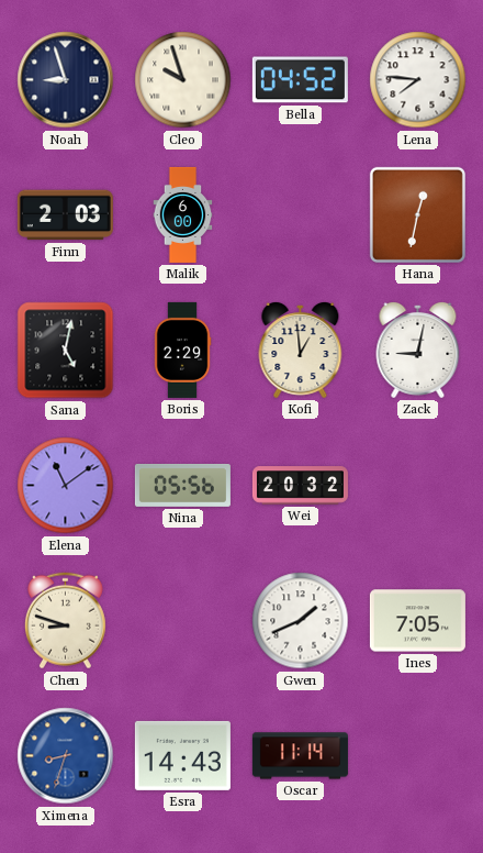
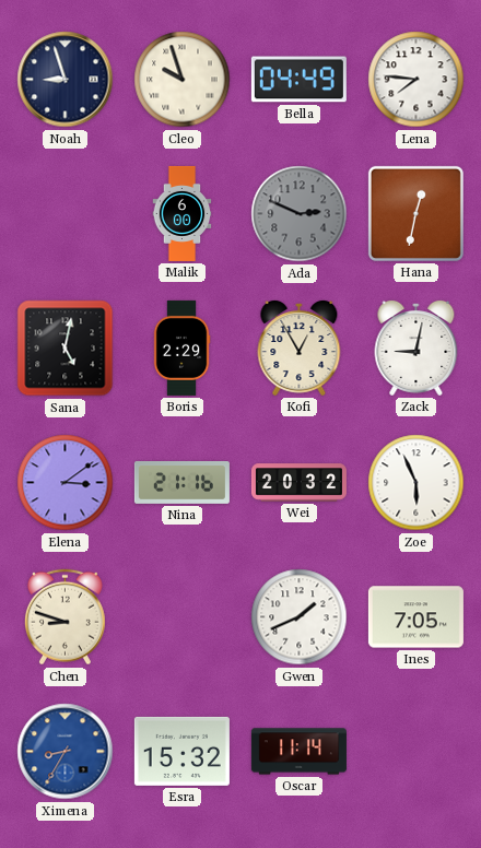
Bella: 04:52 -> 04:49
Finn: 2:03 -> none
Ada: none -> 2:49
Kofi: 12:59 -> 12:55
Elena: 11:09 -> 3:09
Nina: 05:56 -> 21:16
Zoe: none -> 5:56
Ximena: 8:33 -> 8:35
Esra: 14:43 -> 15:32
